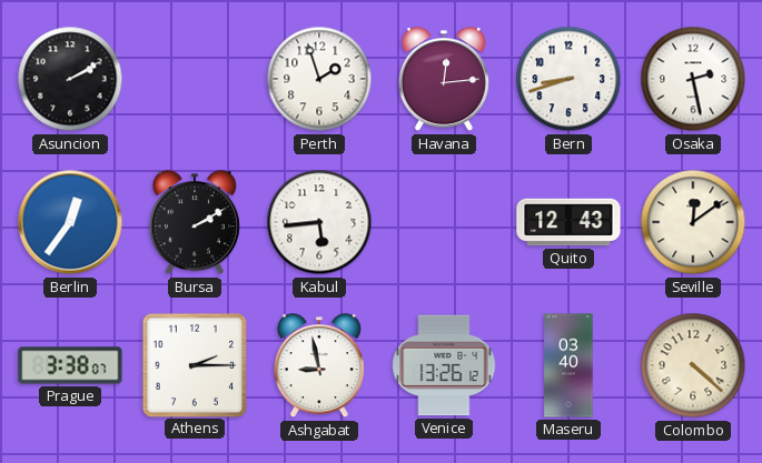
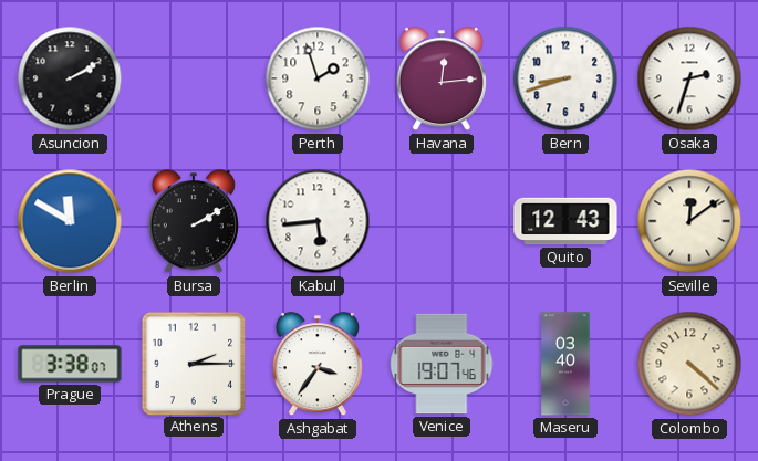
Osaka: 2:28 -> 2:33
Berlin: 12:36 -> 11:50
Ashgabat: 8:58 -> 3:36
Venice: 13:26 -> 19:07
